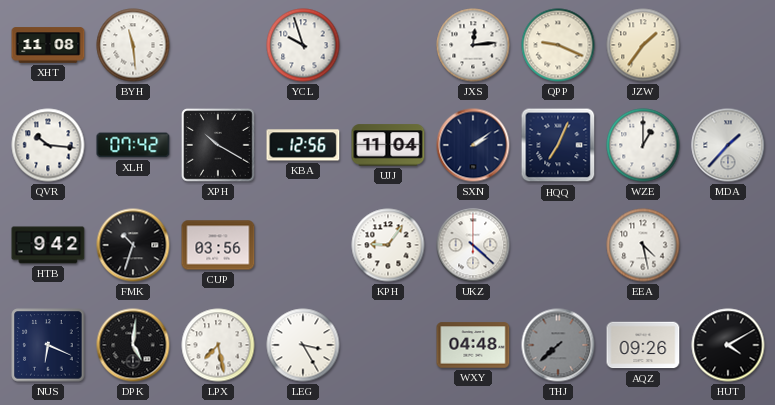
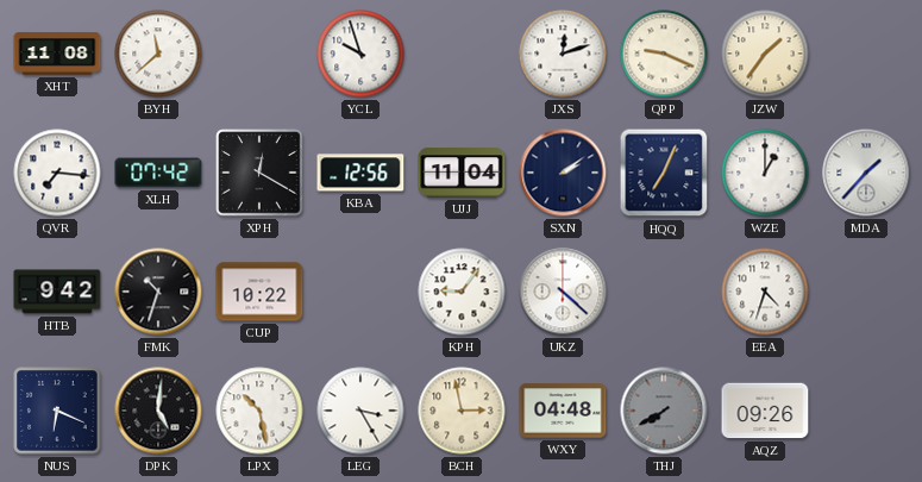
BYH: 11:29 -> 11:38
JXS: 12:14 -> 12:12
QVR: 10:16 -> 7:16
XPH: 10:20 -> 12:20
CUP: 03:56 -> 10:22
EEA: 4:28 -> 4:33
LPX: 7:28 -> 10:28
BCH: none -> 2:58
THJ: 7:38 -> 7:40
HUT: 4:10 -> none
